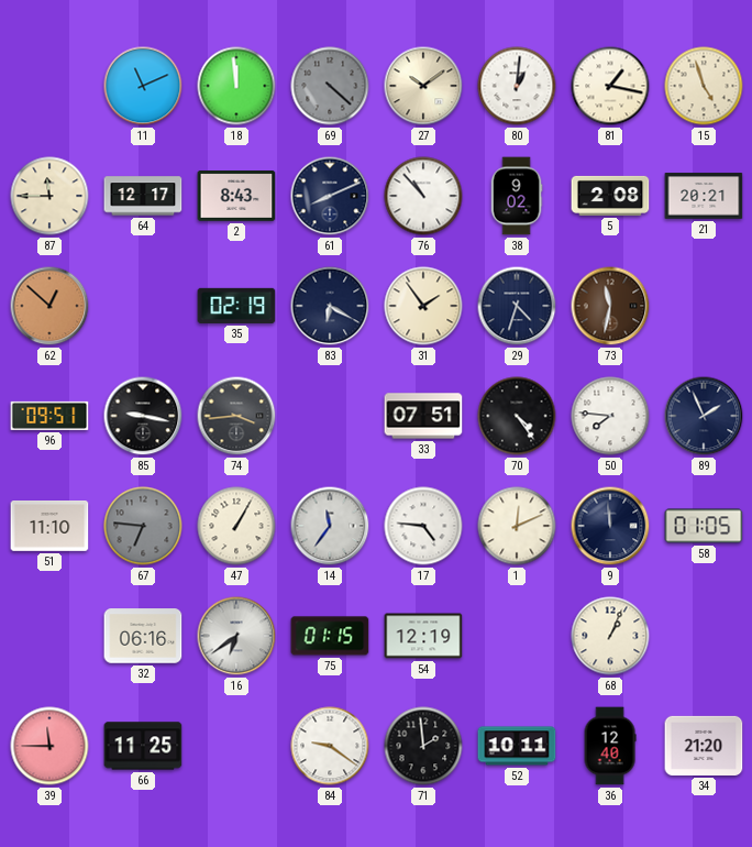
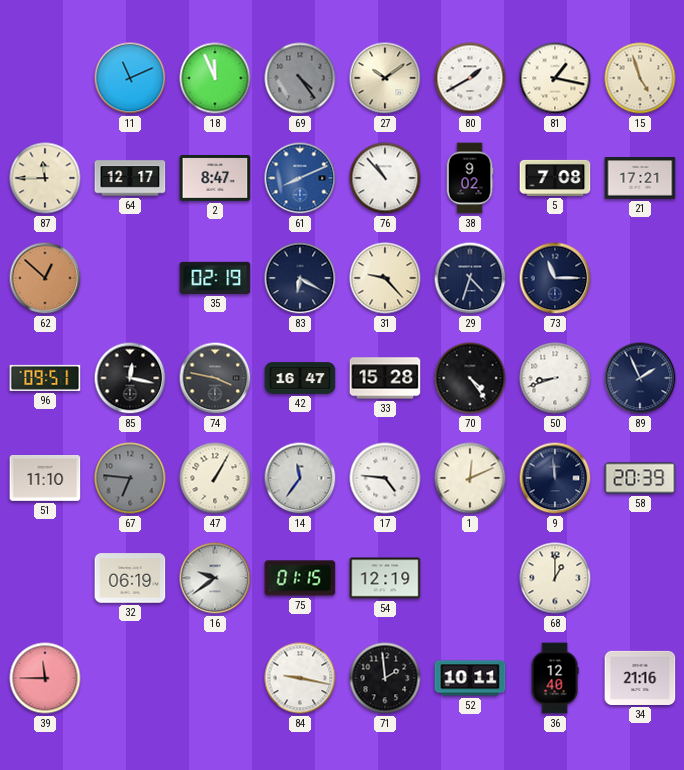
18: 11:59 -> 11:56
69: 4:22 -> 4:24
80: 1:01 -> 1:40
2: 8:43 -> 8:47
61 dial: navy -> blue
5: 2:08 -> 7:08
21: 20:21 -> 17:21
31: 1:54 -> 9:23
73: 11:32 -> 11:15
73 dial: brown -> navy
85: 9:17 -> 12:17
74: 3:44 -> 3:47
42: none -> 16:47
33: 07:51 -> 15:28
50: 7:46 -> 8:42
58: 01:05 -> 20:39
32: 06:16 -> 06:19
16: 6:39 -> 9:39
68: 1:04 -> 1:00
66: 11:25 -> none
84: 9:21 -> 9:17
34: 21:20 -> 21:16
